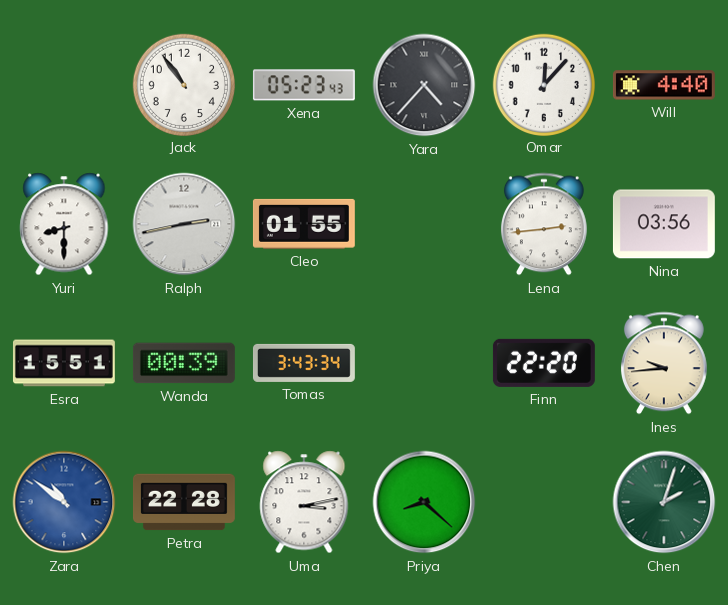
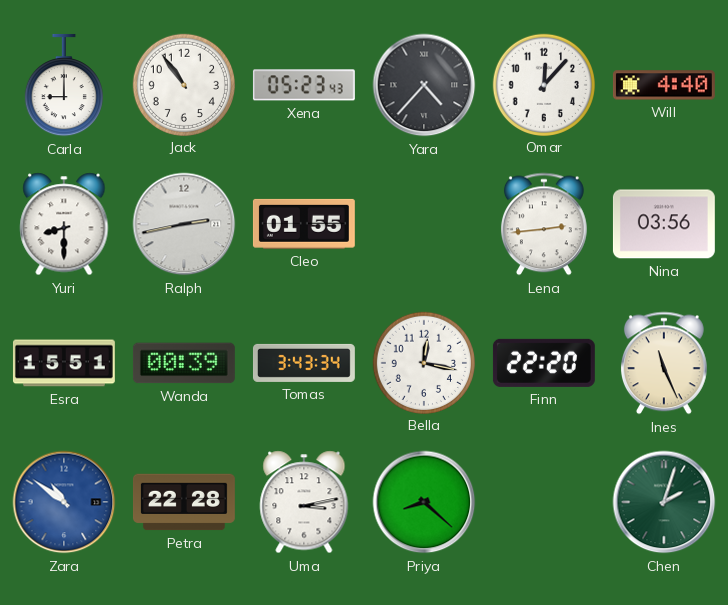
Carla: none -> 9:00
Bella: none -> 12:17
Ines: 9:44 -> 11:26
